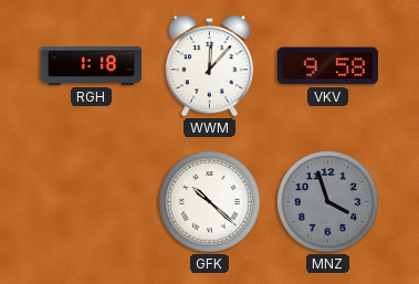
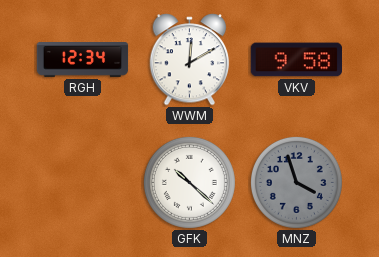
RGH: 1:18 -> 12:34
WWM: 12:07 -> 12:10
